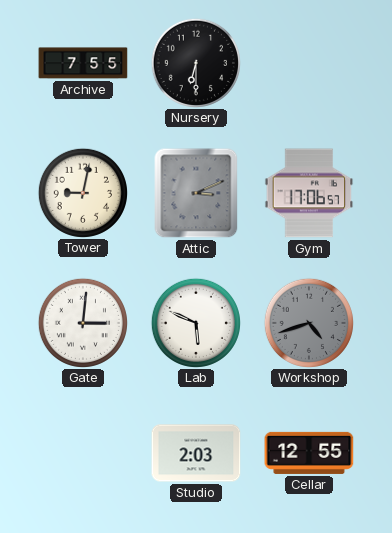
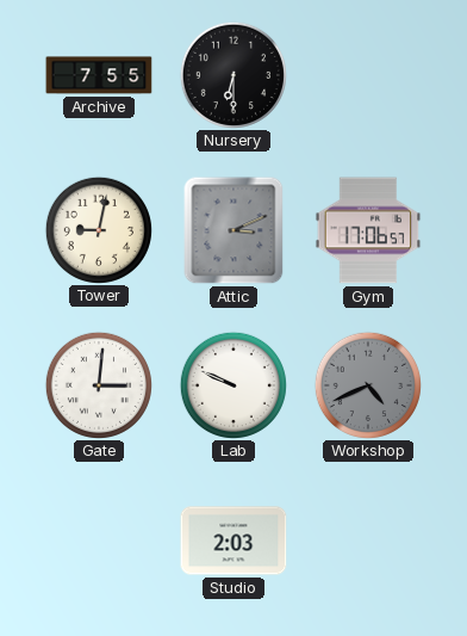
Lab: 5:49 -> 9:49
Workshop: 4:42 -> 4:41
Cellar: 12:55 -> none
